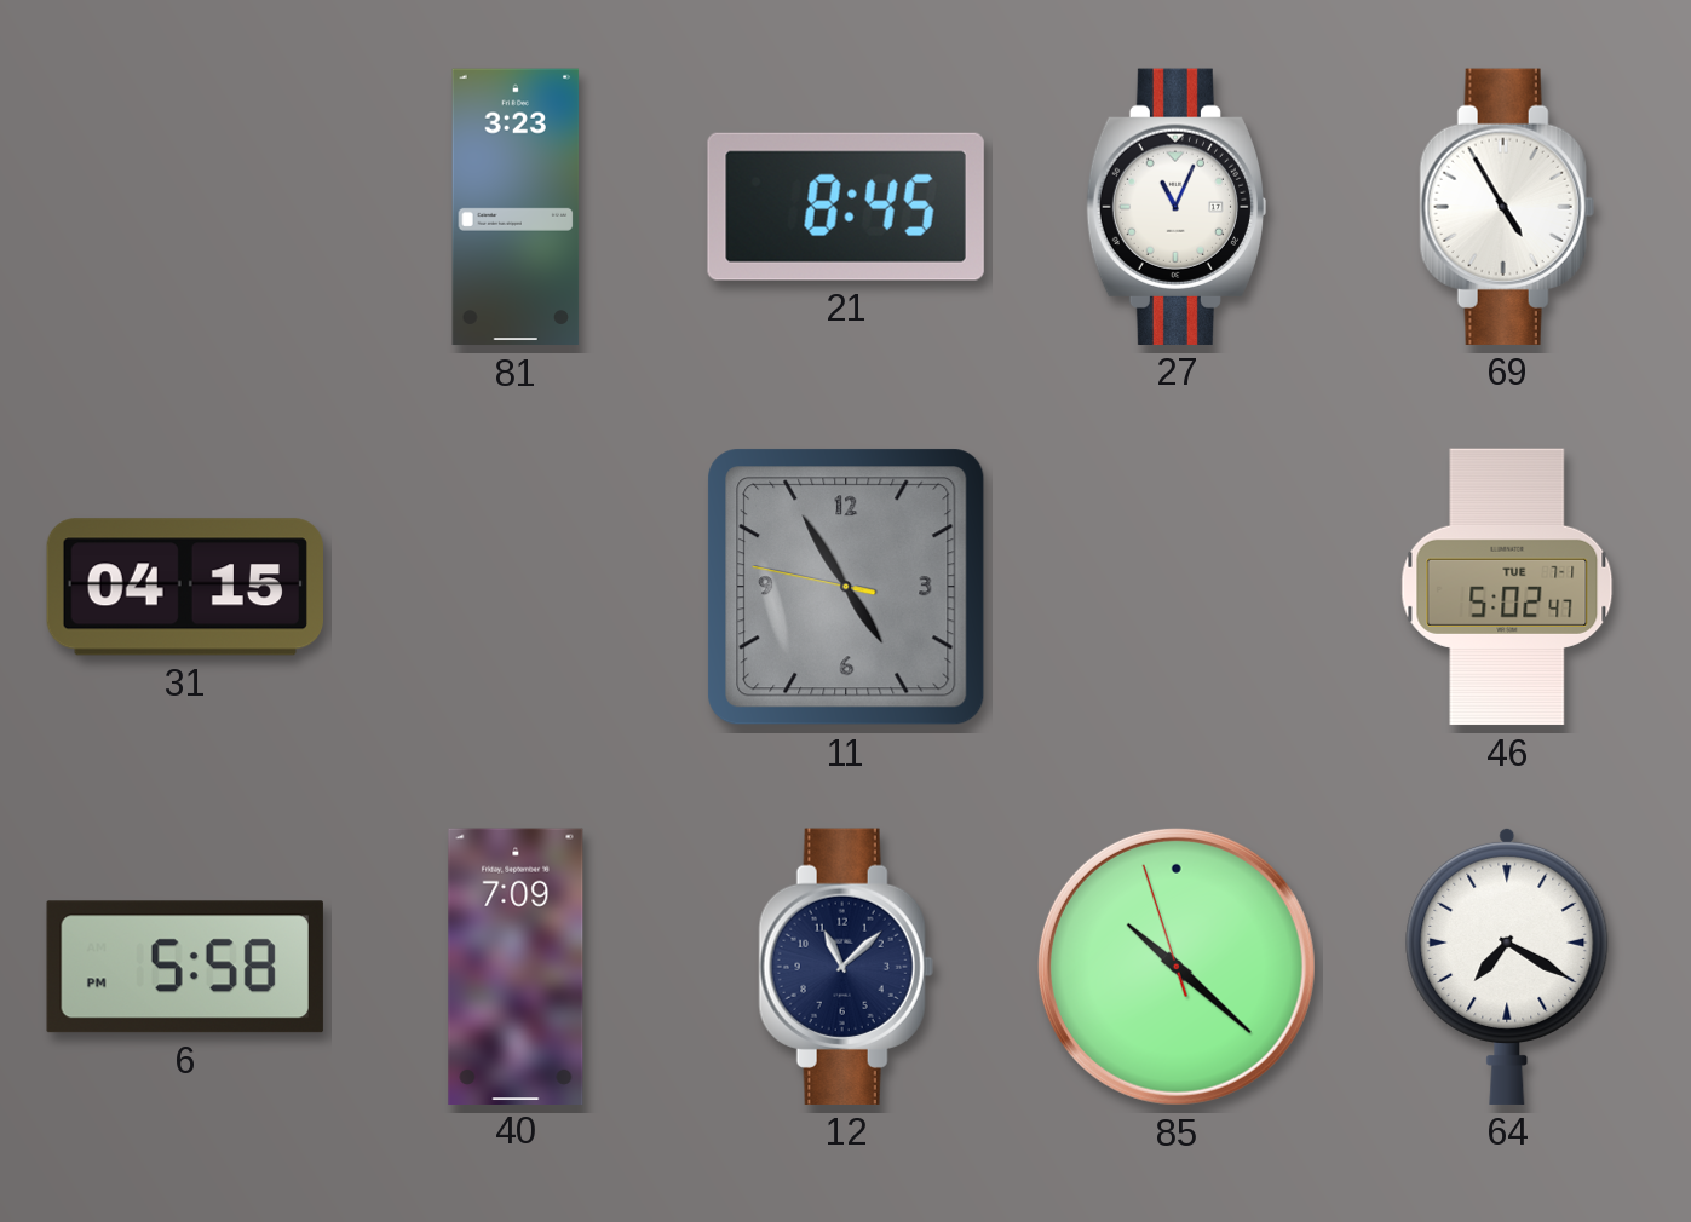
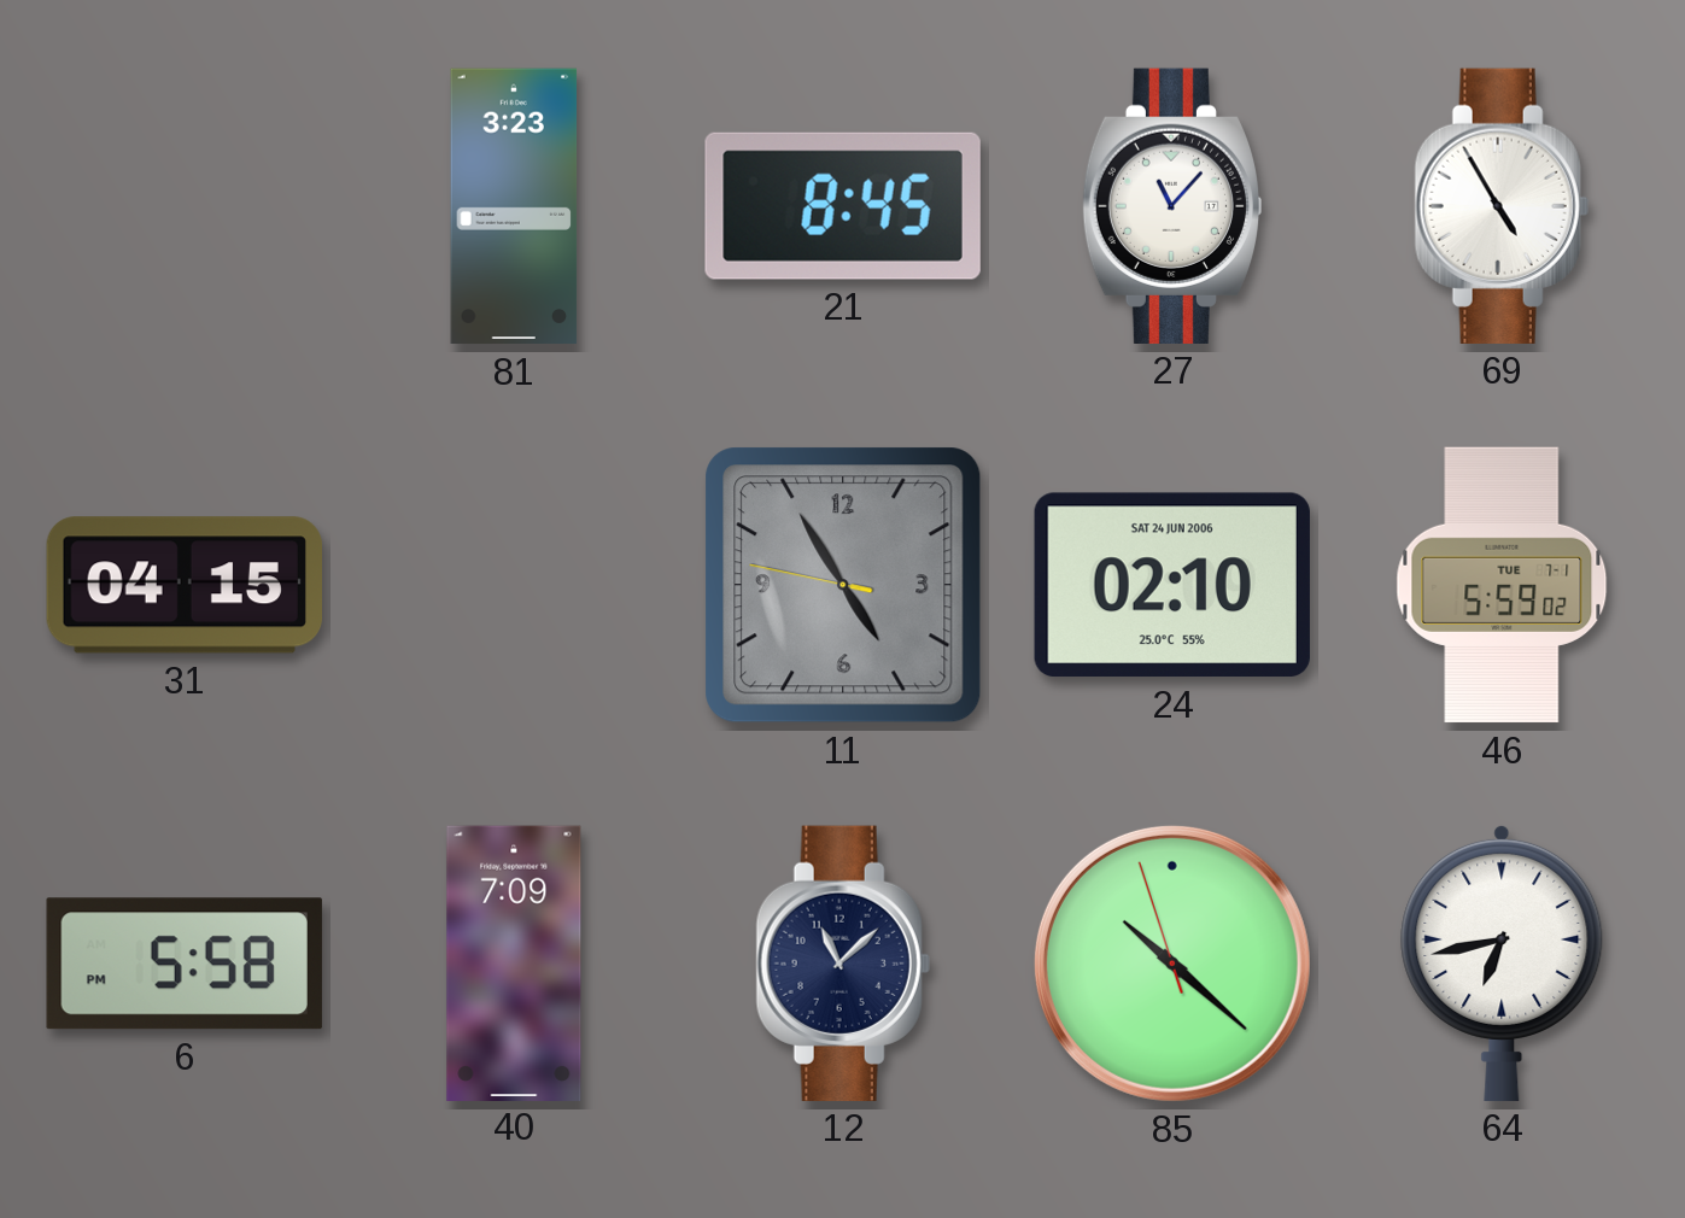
27: 11:04 -> 11:07
24: none -> 02:10
46: 5:02 -> 5:59
64: 7:20 -> 6:43
